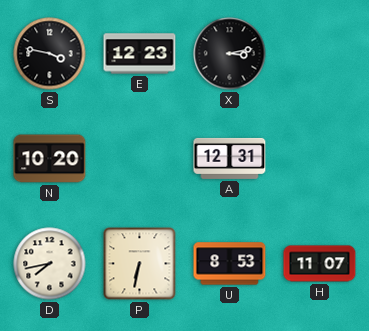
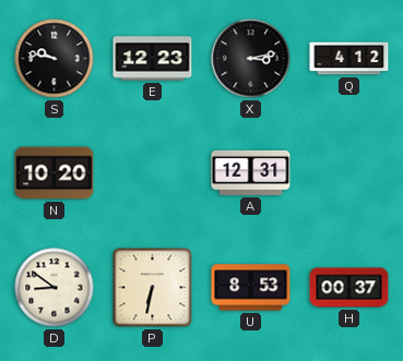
S: 3:47 -> 9:47
Q: none -> 4:12
D: 7:43 -> 8:51
H: 11:07 -> 00:37
